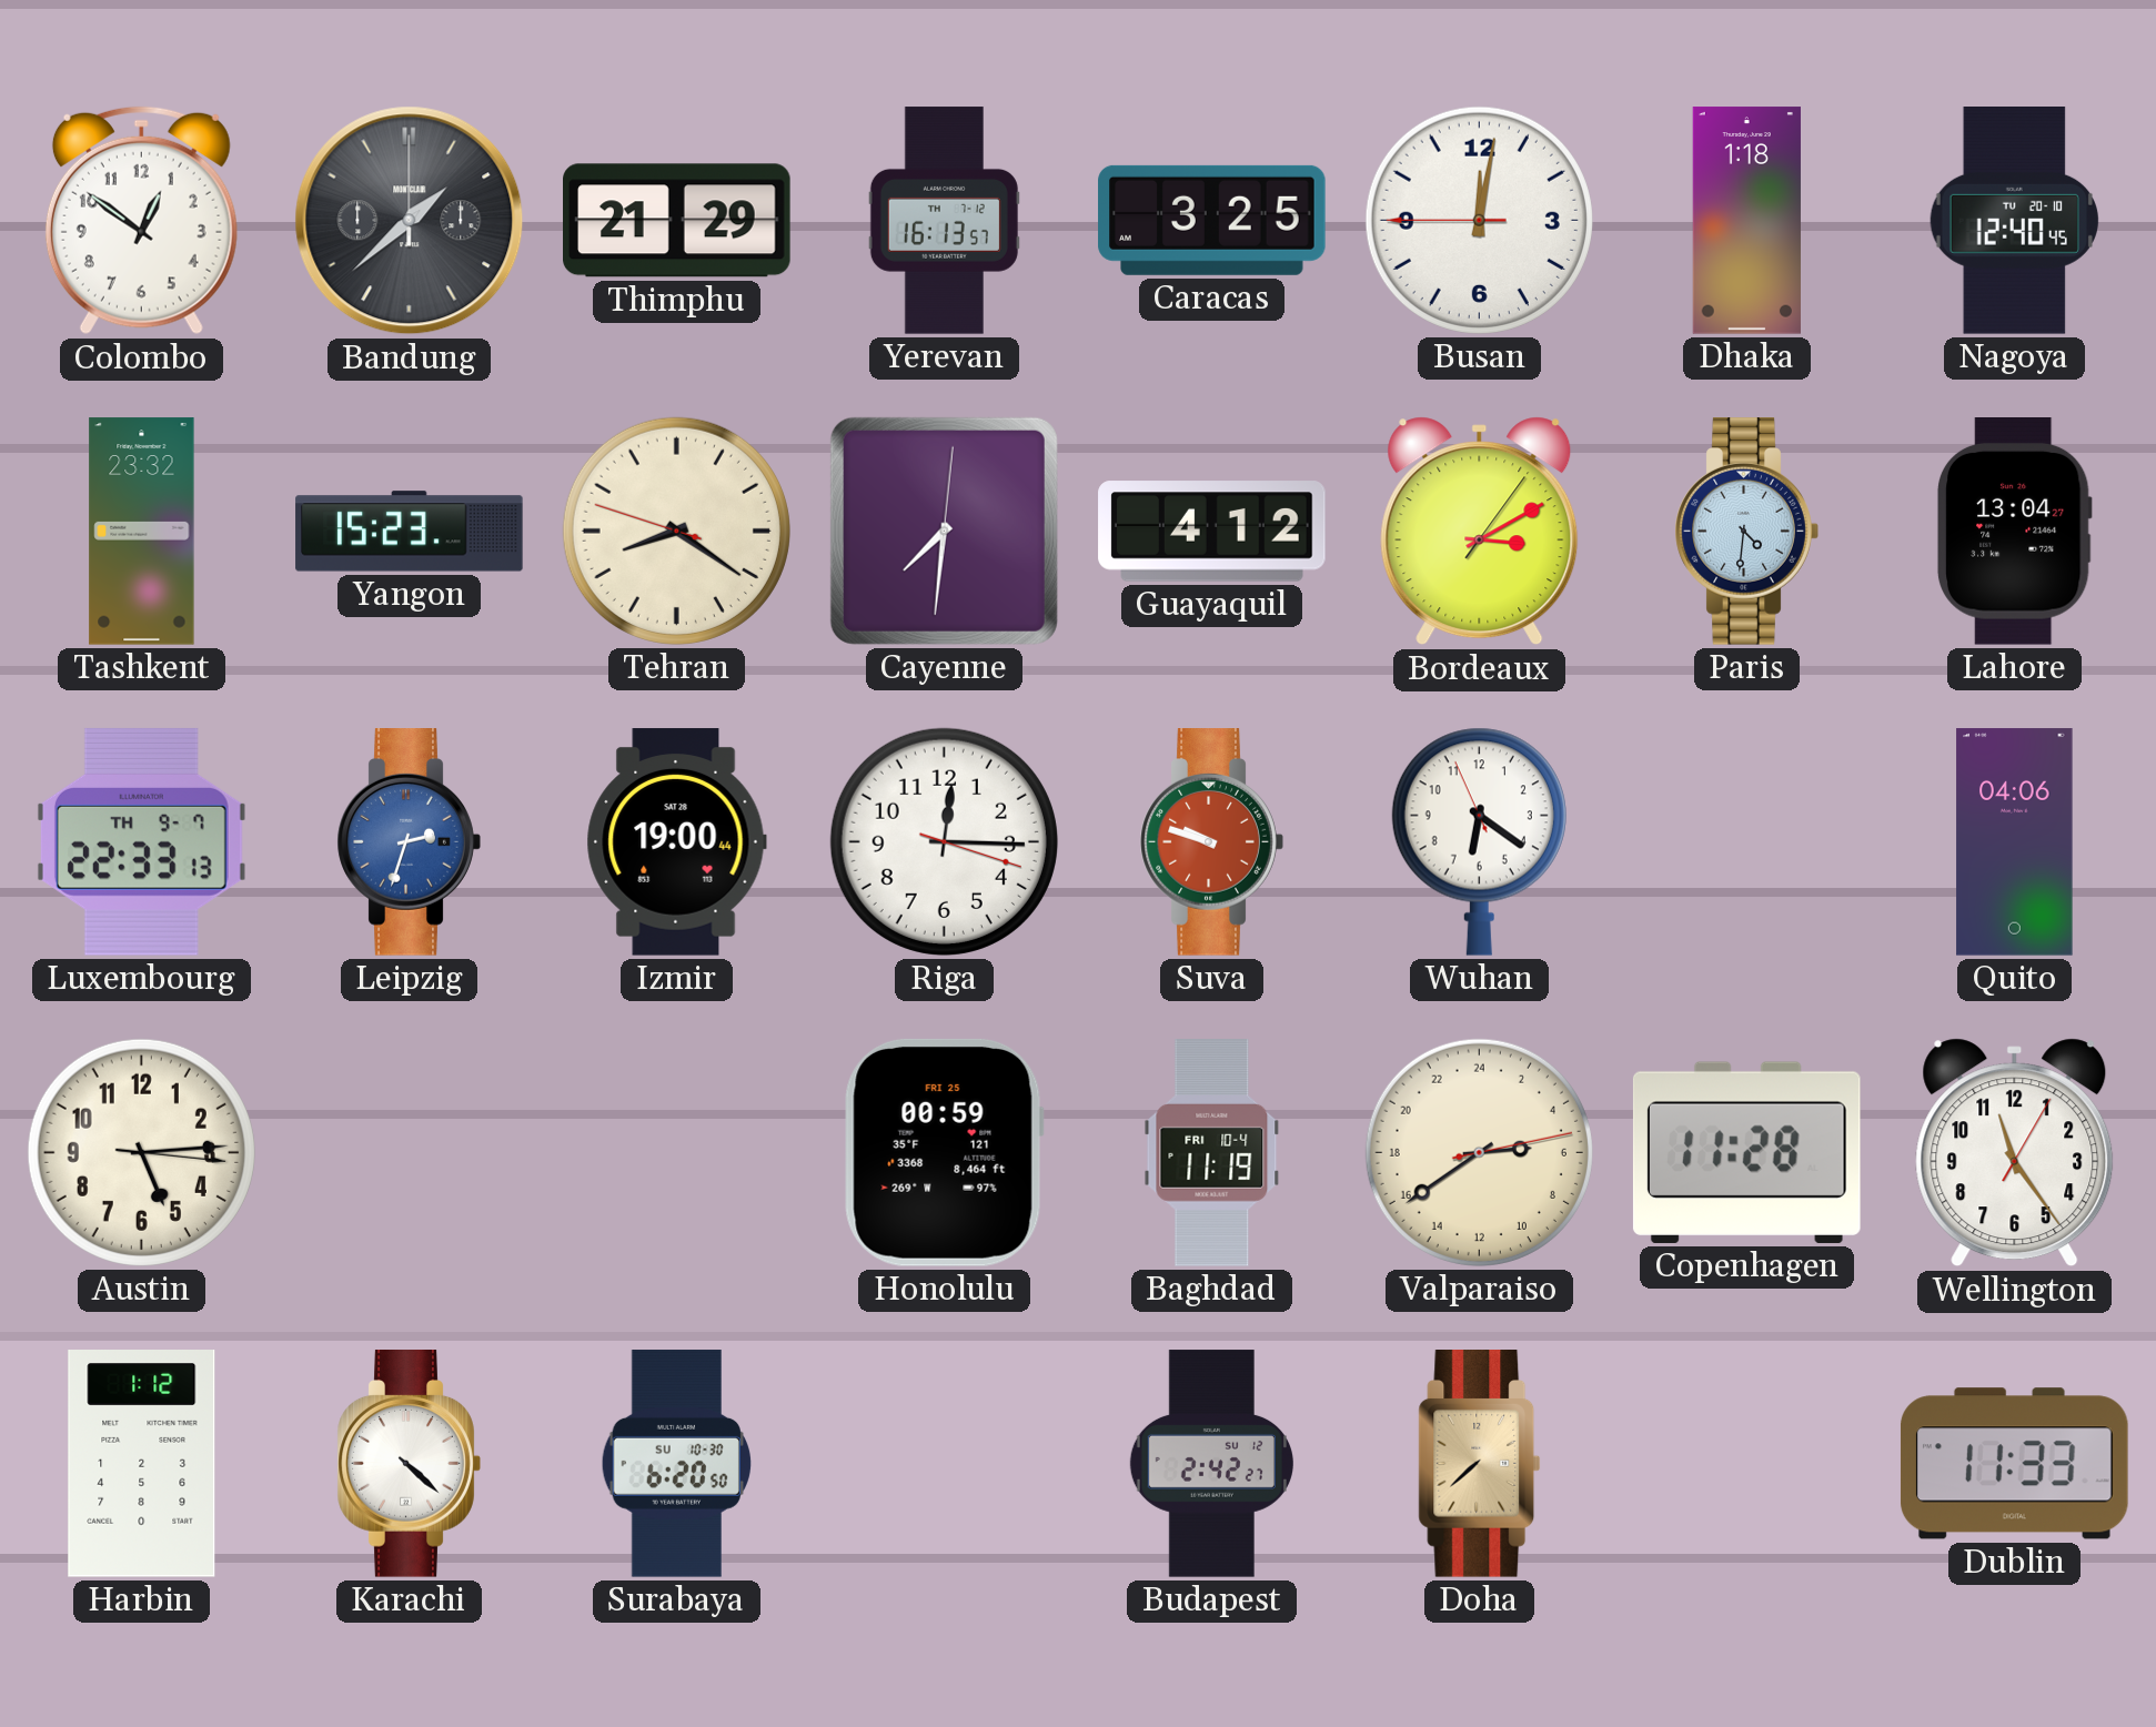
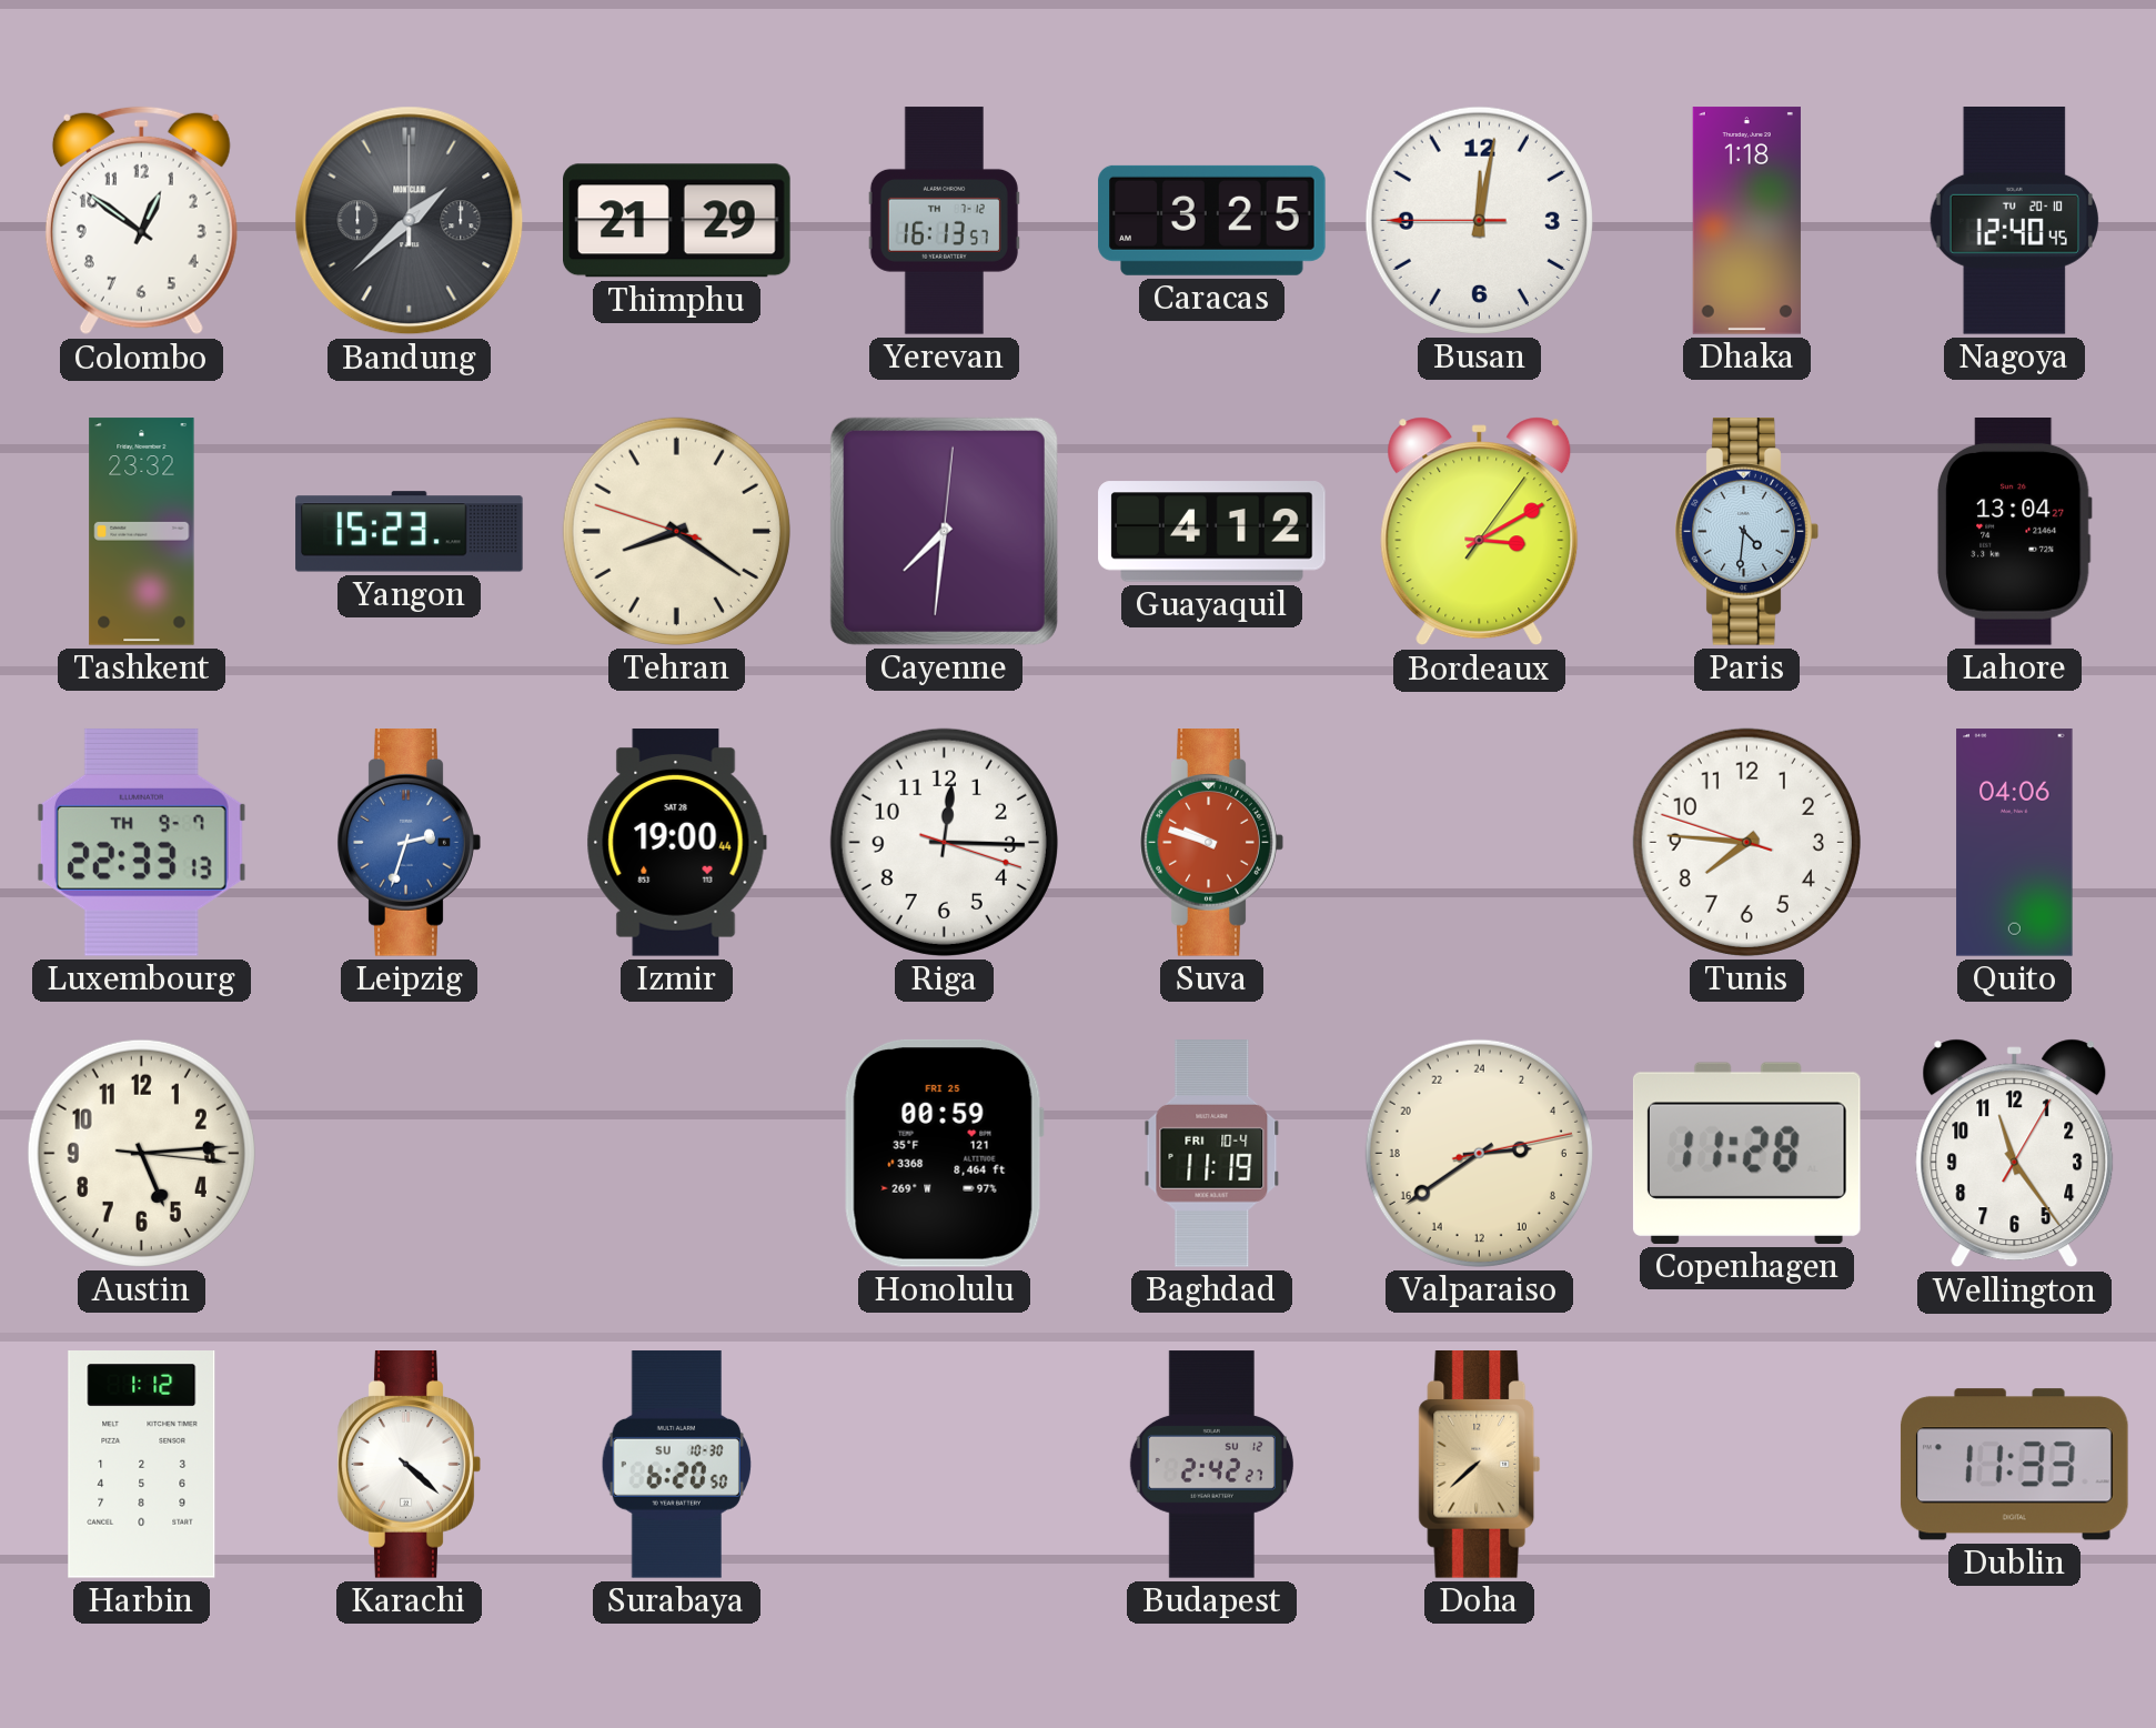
Wuhan: 6:20 -> none
Tunis: none -> 7:45
